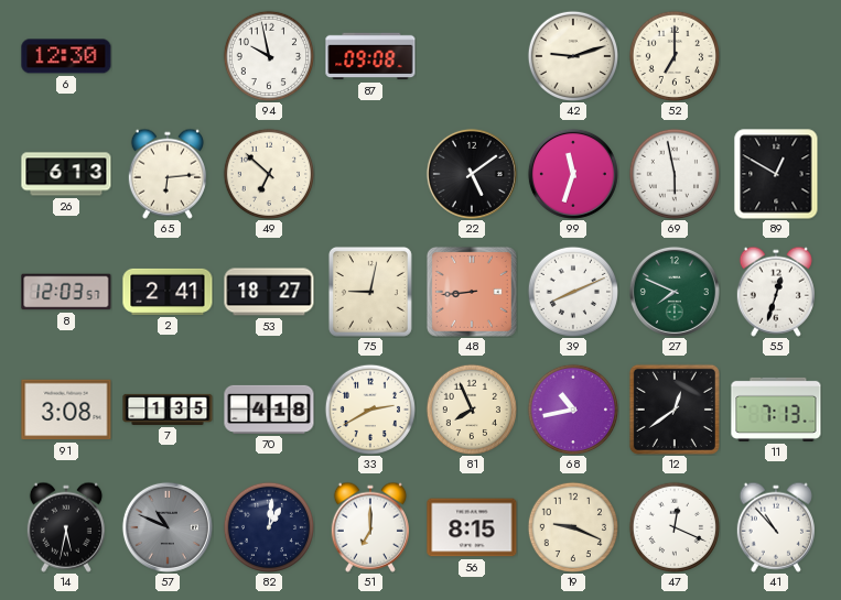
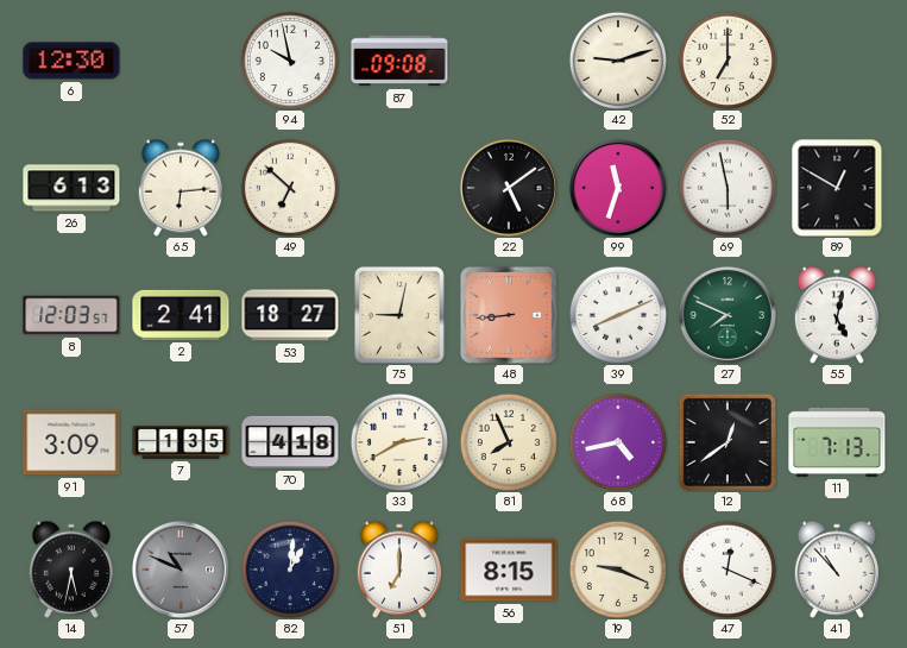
55: 12:33 -> 5:02
91: 3:08 -> 3:09
68: 10:43 -> 4:43
